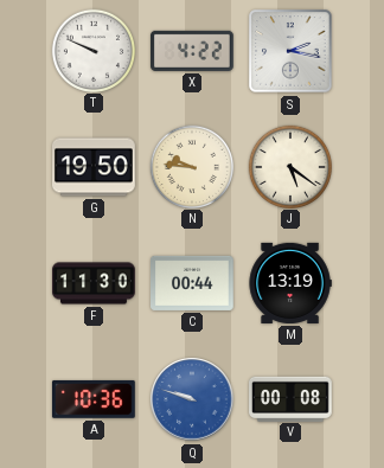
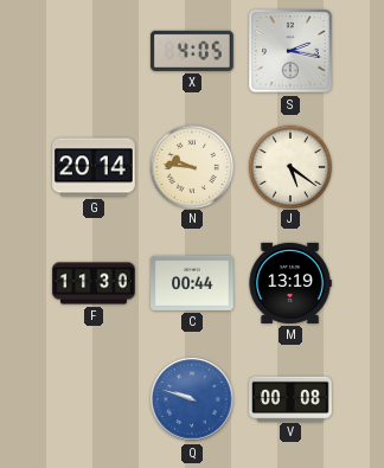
T: 9:49 -> none
X: 4:22 -> 4:05
G: 19:50 -> 20:14
A: 10:36 -> none
